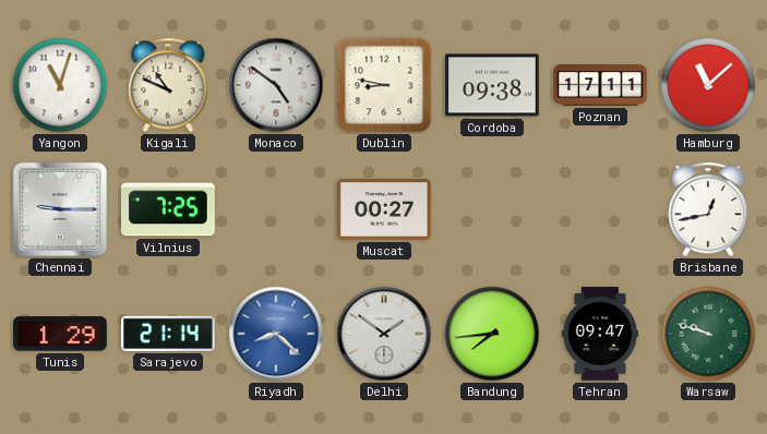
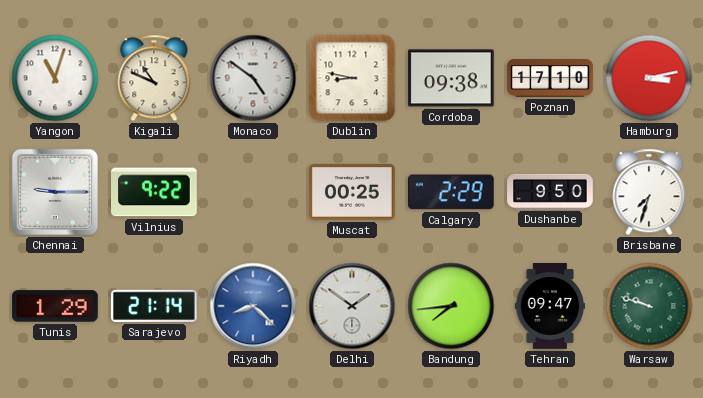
Poznan: 17:11 -> 17:10
Hamburg: 11:08 -> 3:13
Vilnius: 7:25 -> 9:22
Muscat: 00:27 -> 00:25
Calgary: none -> 2:29
Dushanbe: none -> 9:50
Brisbane: 12:43 -> 7:33
